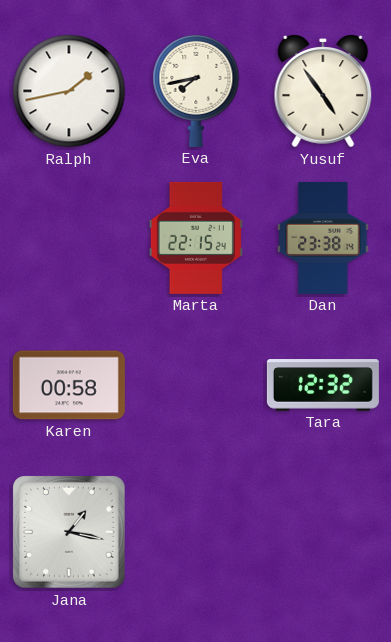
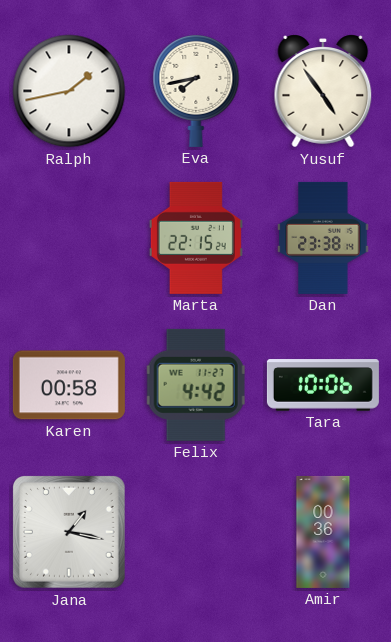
Felix: none -> 4:42
Tara: 12:32 -> 10:06
Amir: none -> 00:36
